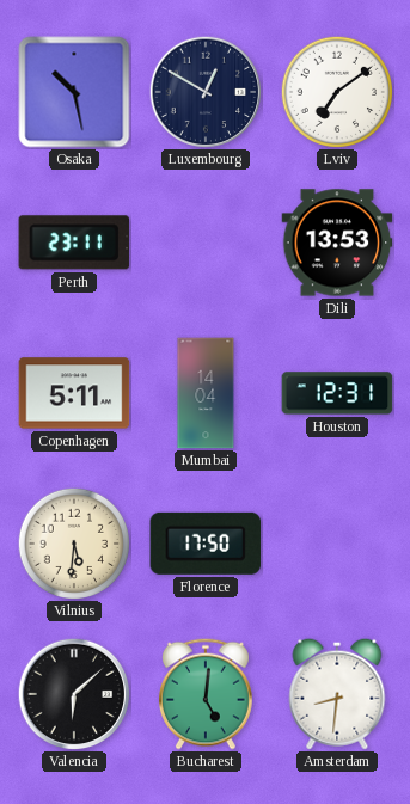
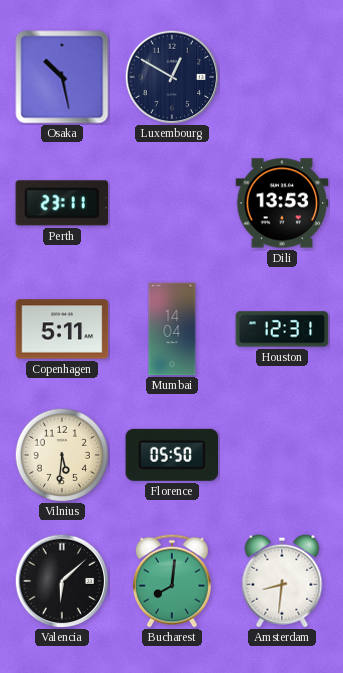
Lviv: 7:09 -> none
Florence: 17:50 -> 05:50
Bucharest: 5:01 -> 8:01
